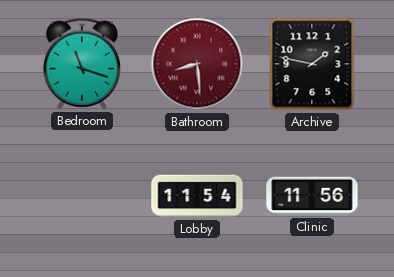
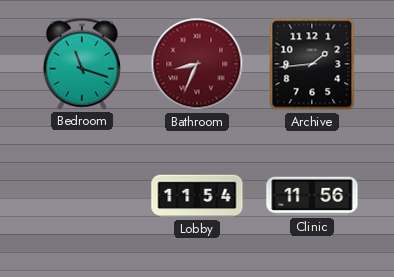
Bathroom: 8:29 -> 8:34
Archive: 1:47 -> 1:44
